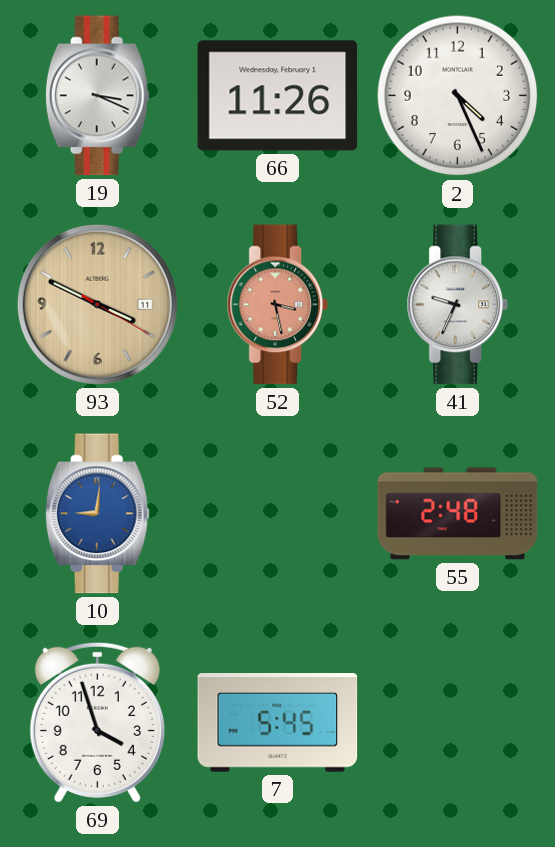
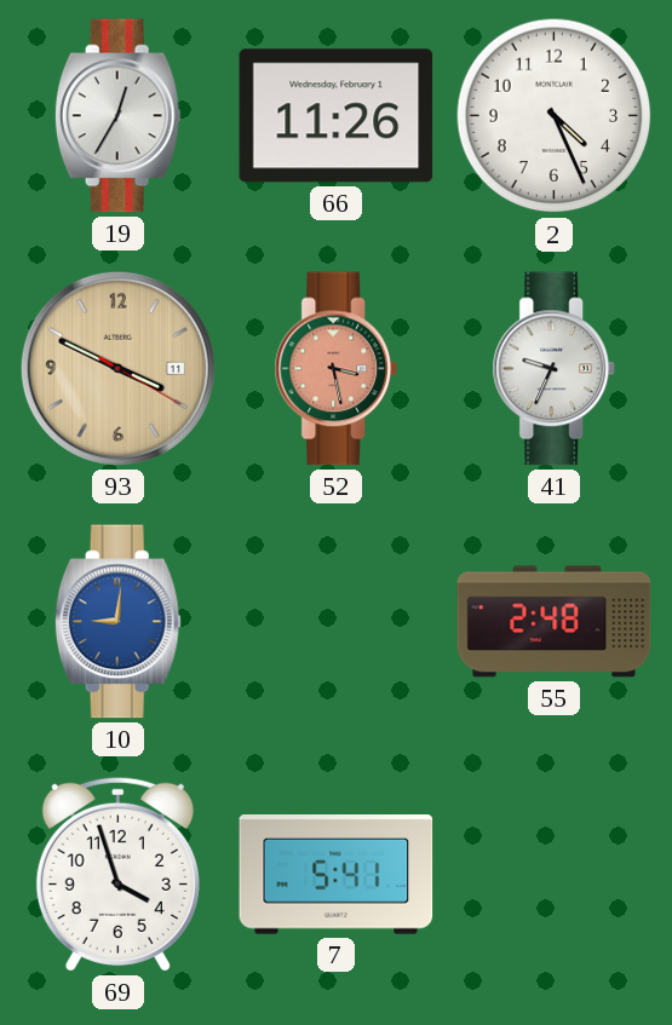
19: 3:19 -> 12:35
7: 5:45 -> 5:41
